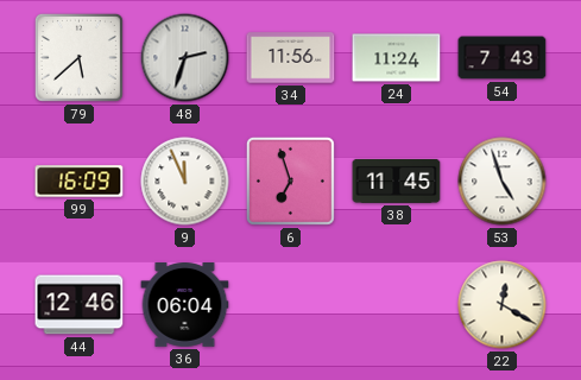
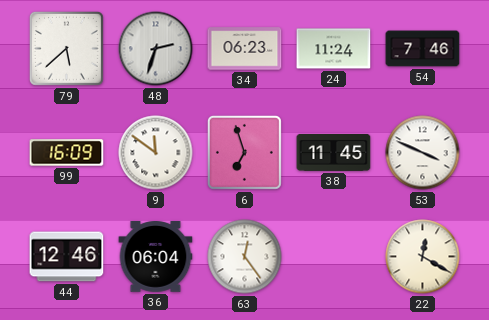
34: 11:56 -> 06:23
54: 7:43 -> 7:46
9: 11:56 -> 11:51
53: 4:57 -> 3:49
63: none -> 12:24
